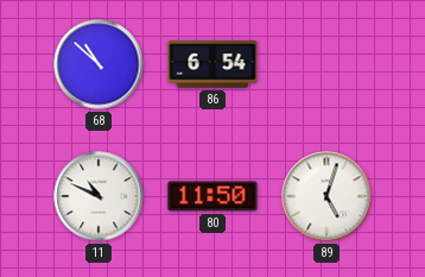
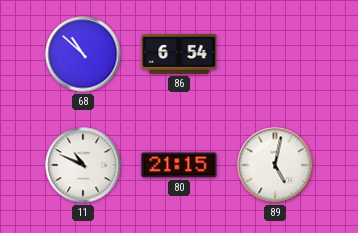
80: 11:50 -> 21:15
89: 5:03 -> 5:02
